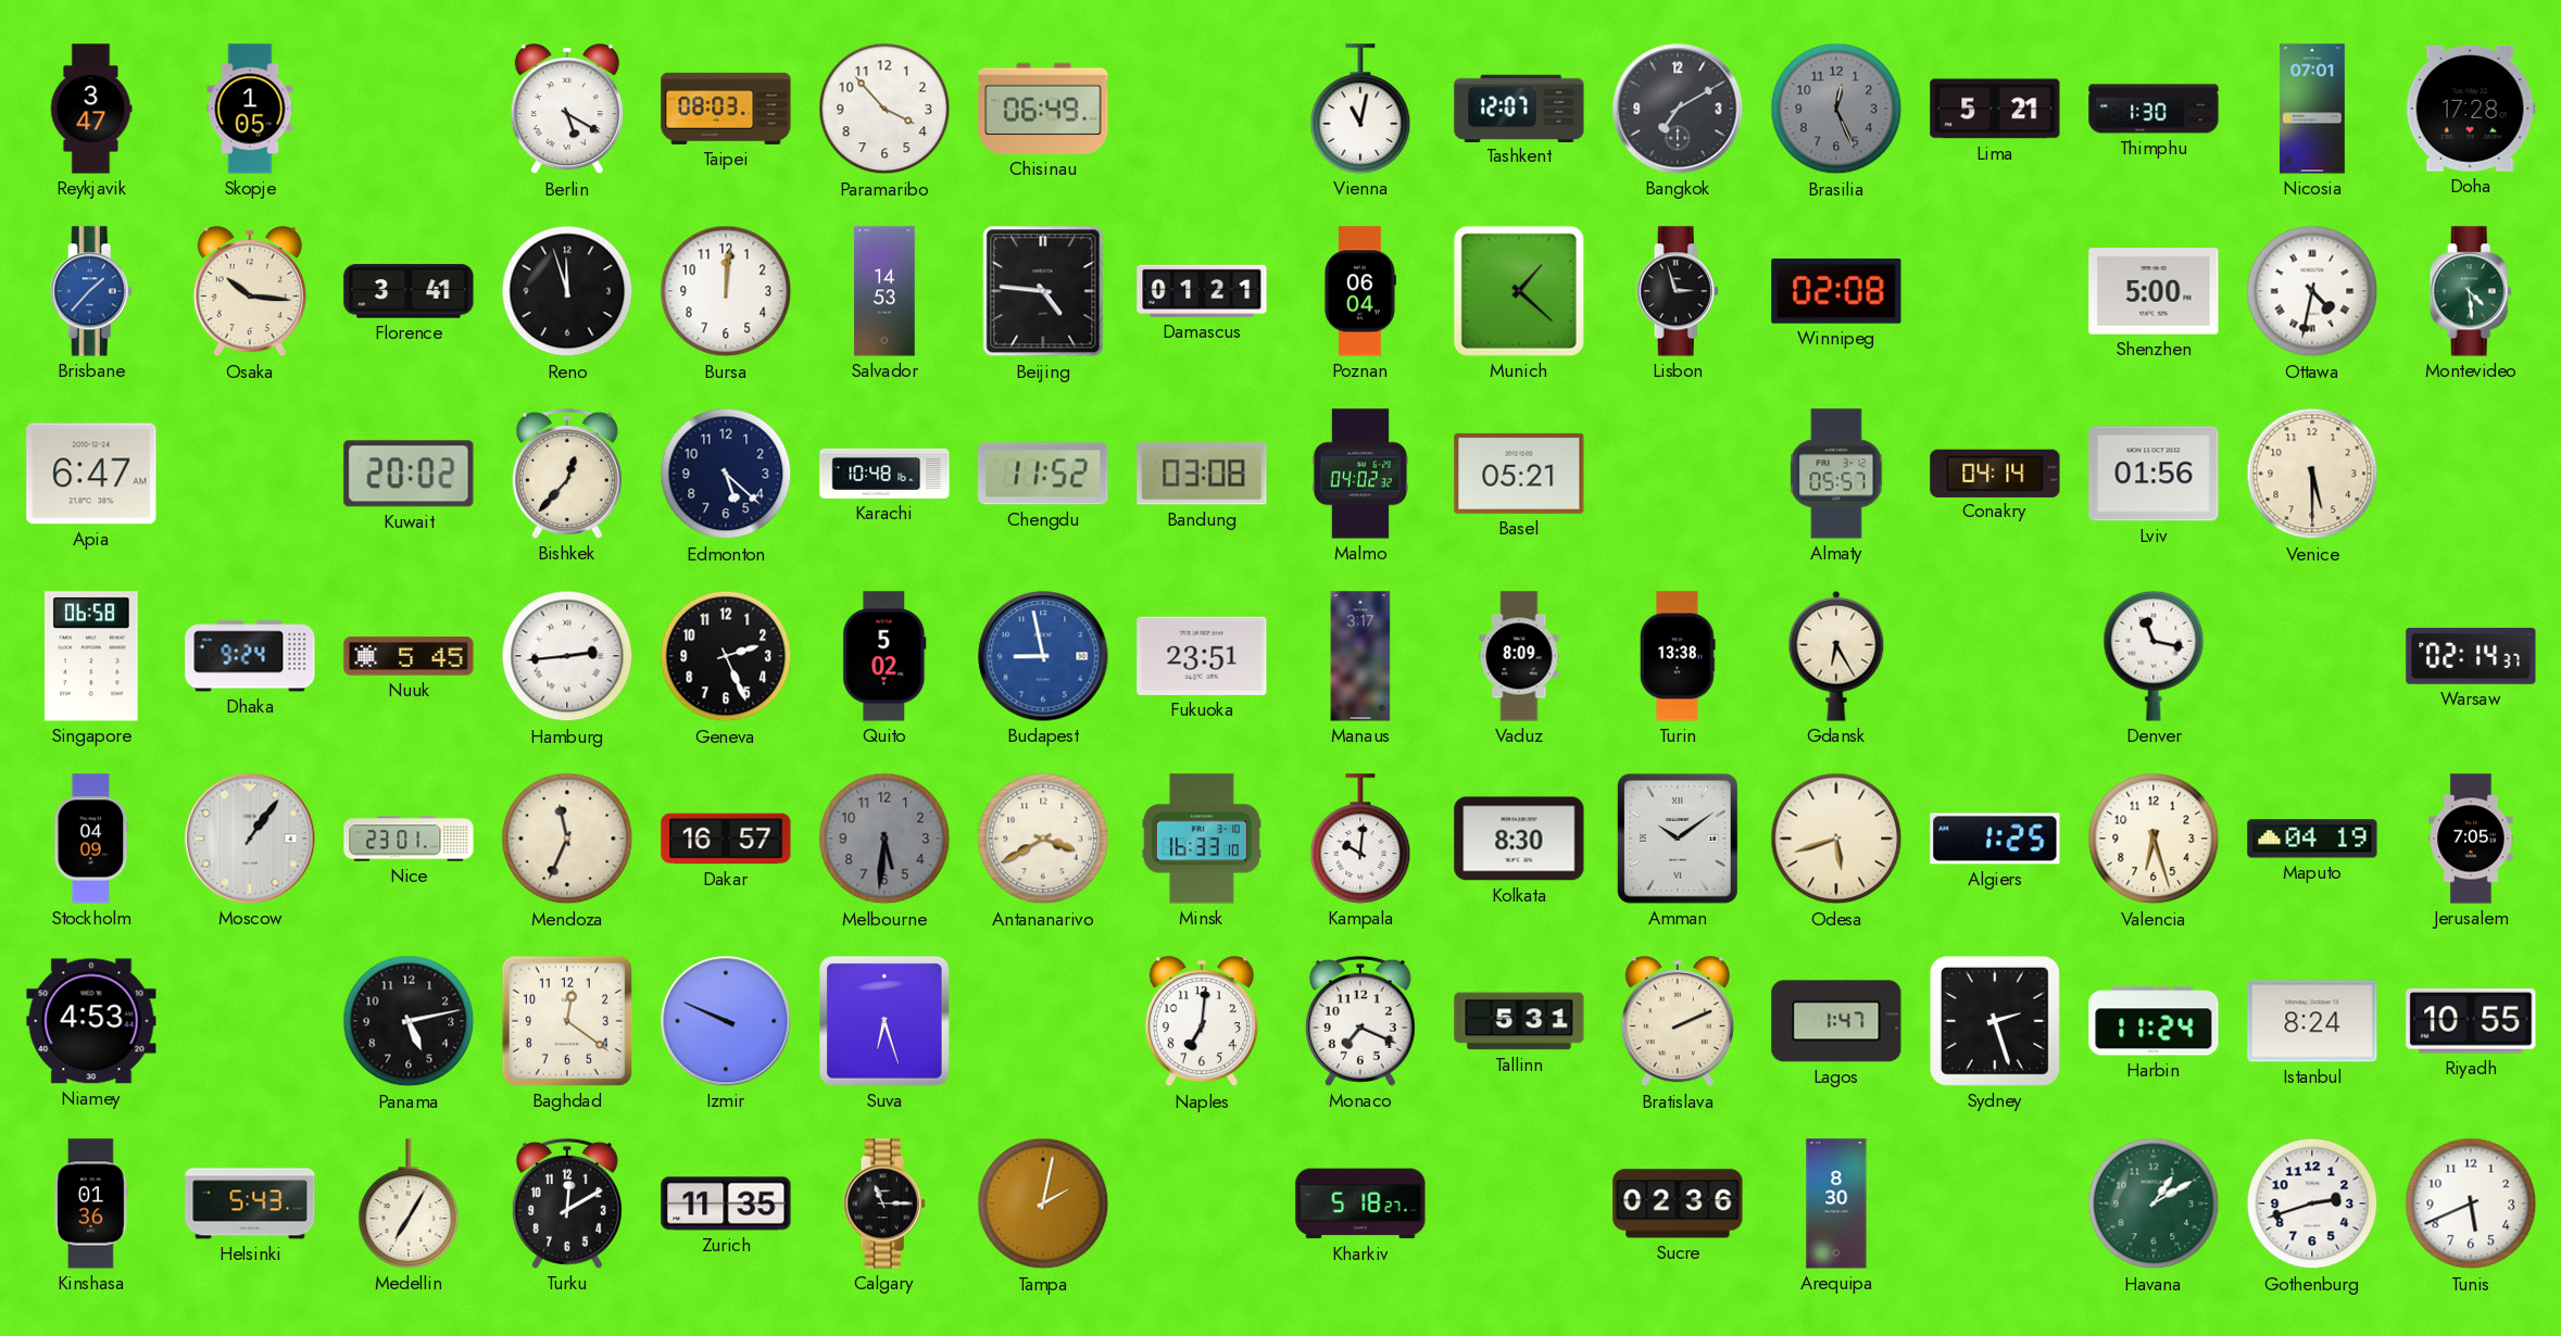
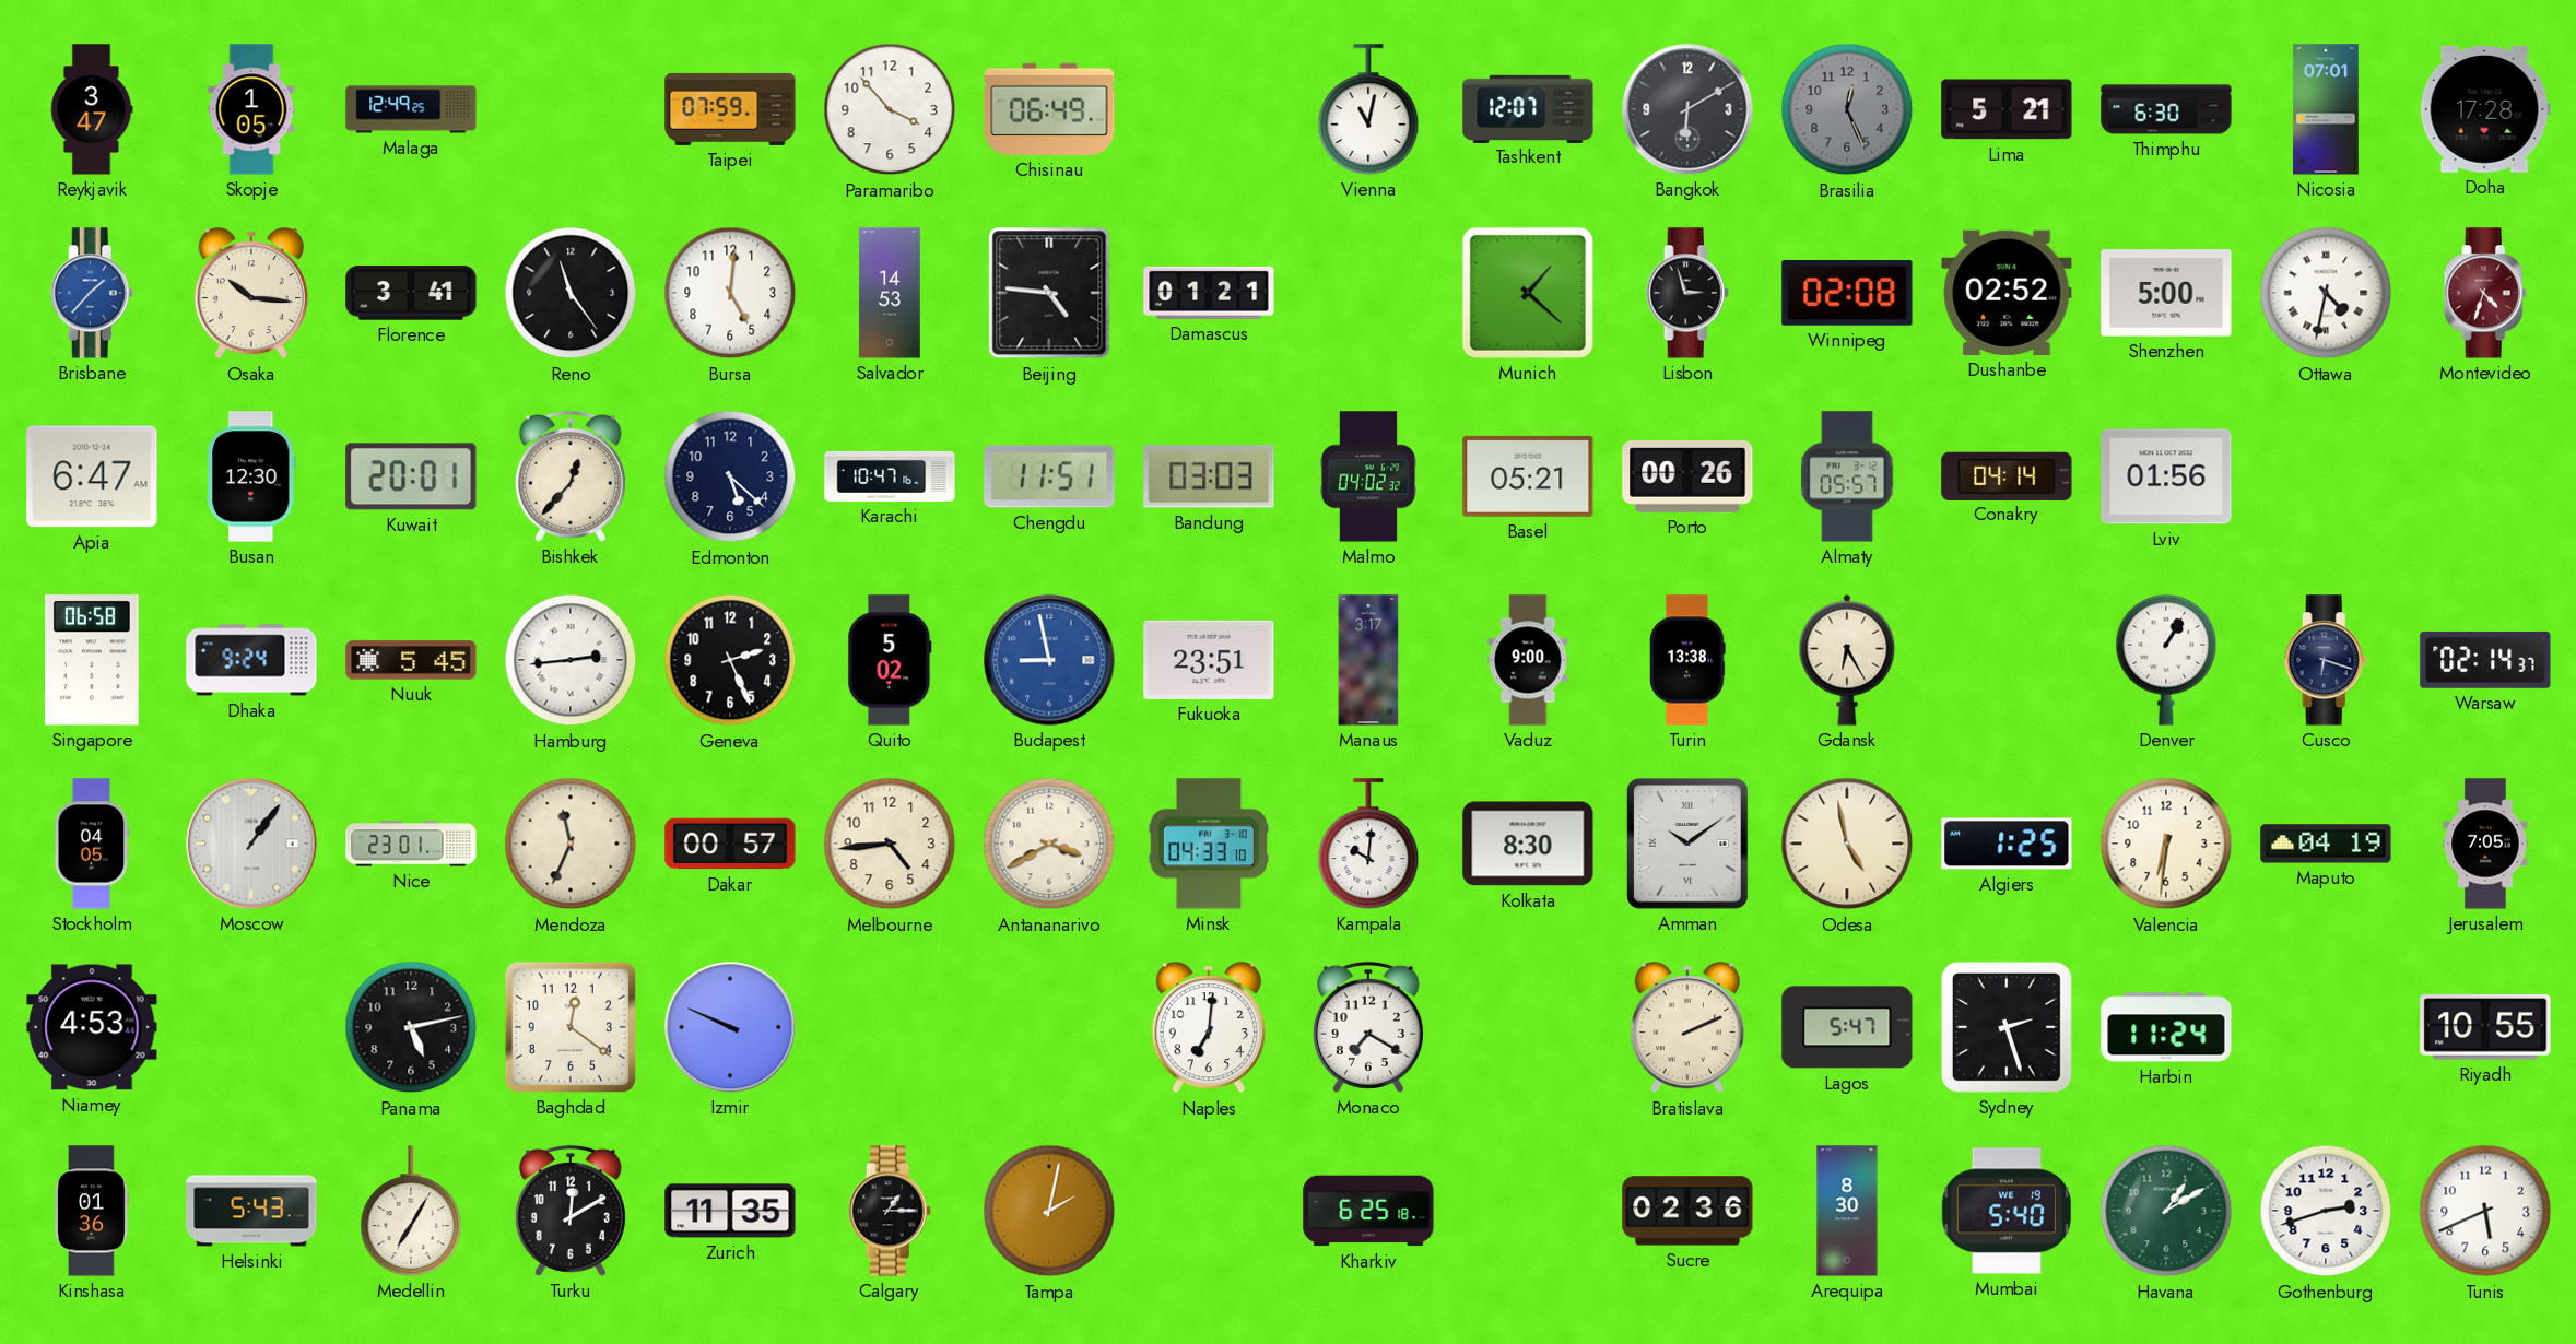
Malaga: none -> 12:49
Berlin: 5:20 -> none
Taipei: 08:03 -> 07:59
Bangkok: 7:10 -> 6:10
Thimphu: 1:30 -> 6:30
Reno: 11:57 -> 11:24
Bursa: 12:01 -> 5:01
Poznan: 06:04 -> none
Dushanbe: none -> 02:52
Montevideo: 4:29 -> 4:33
Montevideo dial: green -> burgundy
Busan: none -> 12:30
Kuwait: 20:02 -> 20:01
Karachi: 10:48 -> 10:47
Chengdu: 11:52 -> 11:51
Bandung: 03:08 -> 03:03
Porto: none -> 00:26
Venice: 5:30 -> none
Vaduz: 8:09 -> 9:00
Denver: 11:17 -> 1:05
Cusco: none -> 6:18
Stockholm: 04:09 -> 04:05
Dakar: 16:57 -> 00:57
Melbourne: 5:31 -> 4:44
Melbourne dial: grey -> cream
Minsk: 16:33 -> 04:33
Odesa: 5:42 -> 4:58
Valencia: 6:27 -> 6:31
Suva: 6:27 -> none
Monaco: 7:19 -> 7:20
Tallinn: 5:31 -> none
Lagos: 1:47 -> 5:47
Istanbul: 8:24 -> none
Calgary: 11:15 -> 1:15
Kharkiv: 5:18 -> 6:25
Mumbai: none -> 5:40
